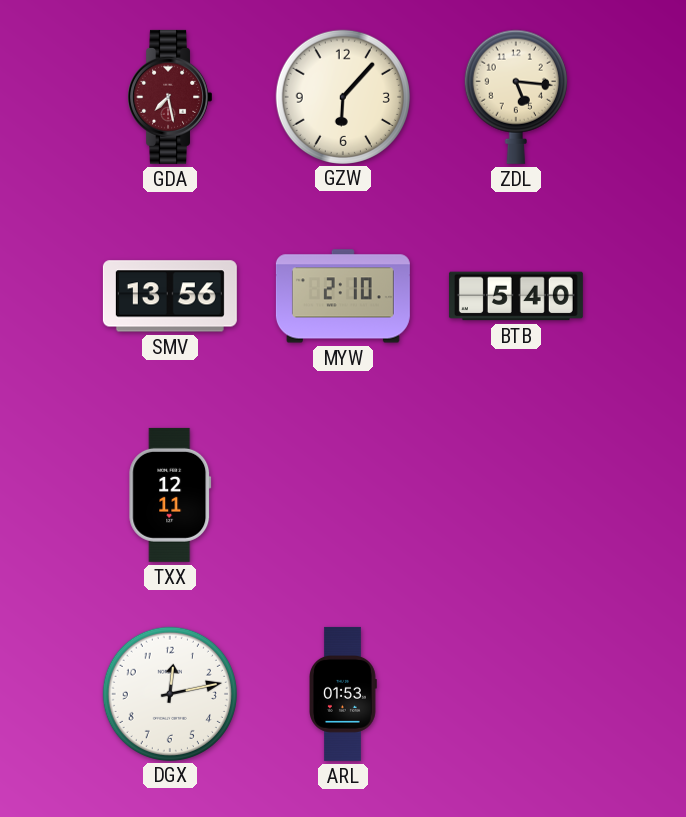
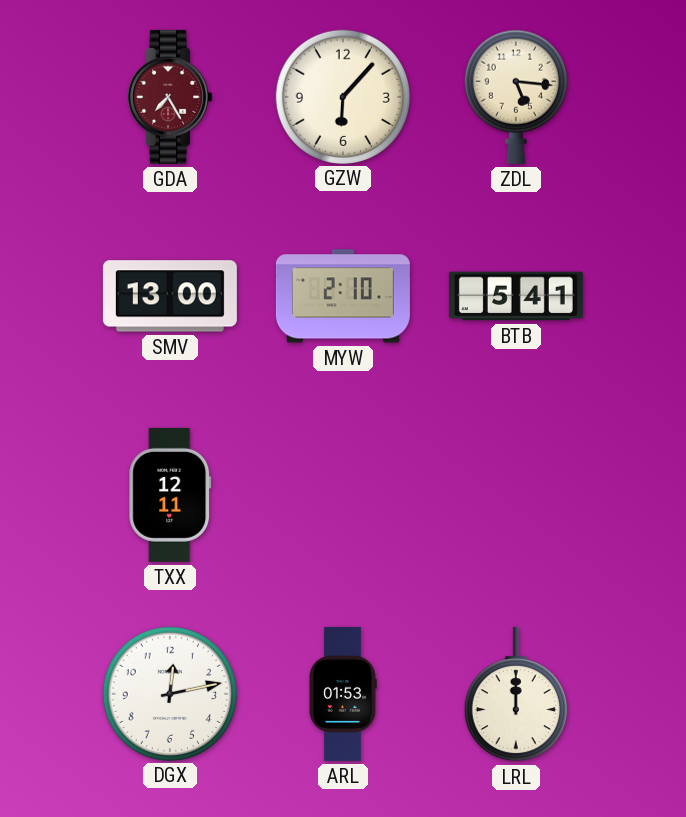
GDA: 7:28 -> 7:25
SMV: 13:56 -> 13:00
BTB: 5:40 -> 5:41
LRL: none -> 12:00
